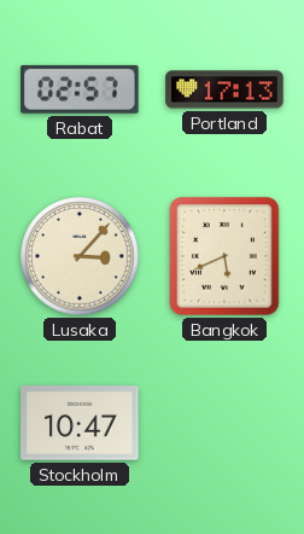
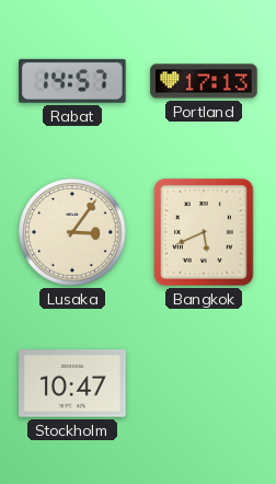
Rabat: 02:57 -> 14:57
Lusaka: 3:07 -> 3:06
